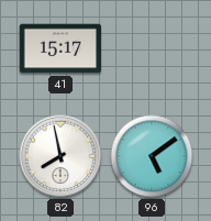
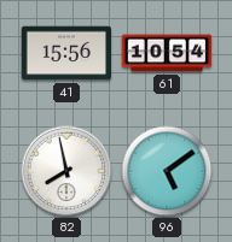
41: 15:17 -> 15:56
61: none -> 10:54
